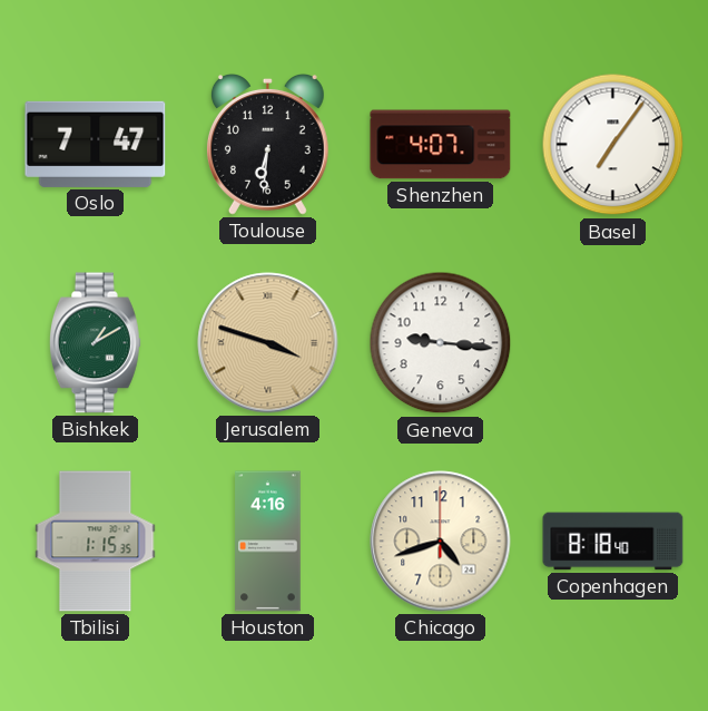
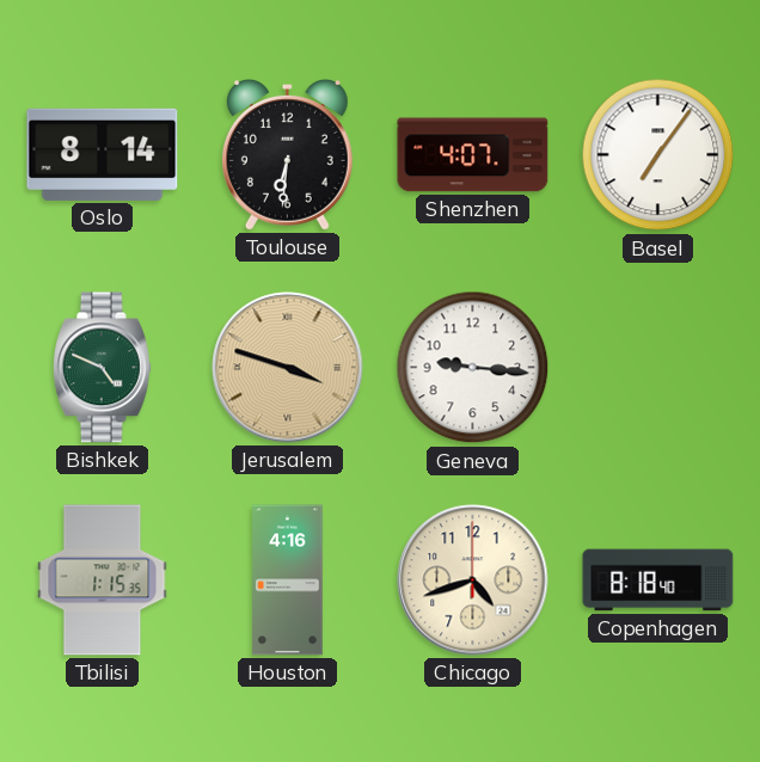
Oslo: 7:47 -> 8:14
Bishkek: 1:10 -> 4:49
